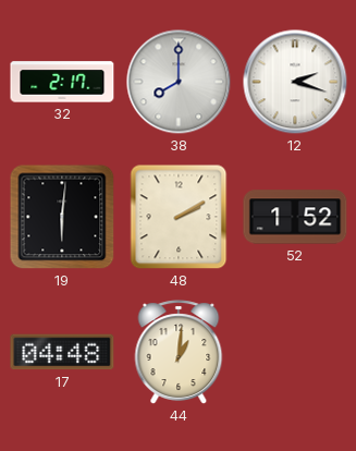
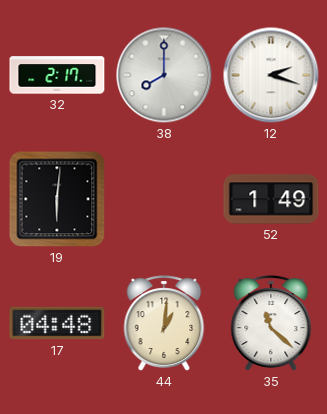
48: 2:10 -> none
52: 1:52 -> 1:49
35: none -> 11:22
